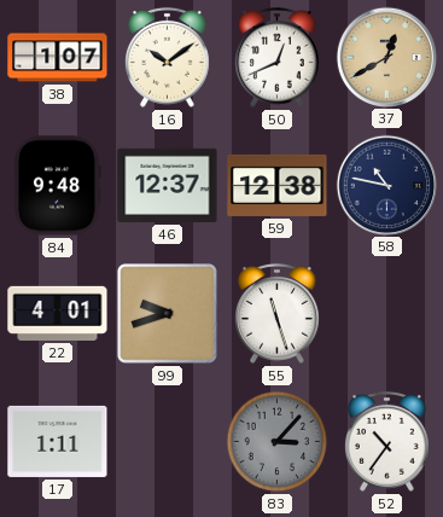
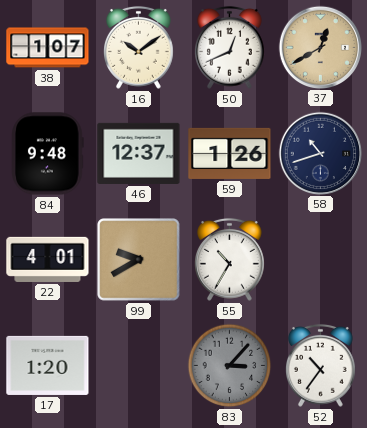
59: 12:38 -> 1:26
58: 10:47 -> 10:42
99: 9:42 -> 9:40
55: 11:27 -> 10:35
17: 1:11 -> 1:20
